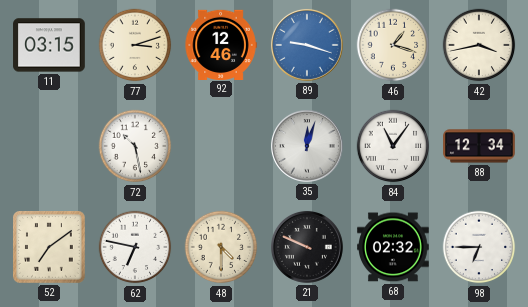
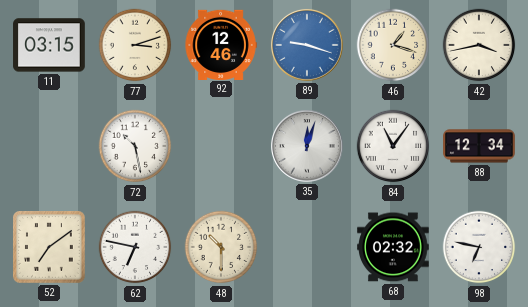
48: 4:30 -> 10:30
21: 9:49 -> none
98: 6:45 -> 6:47
